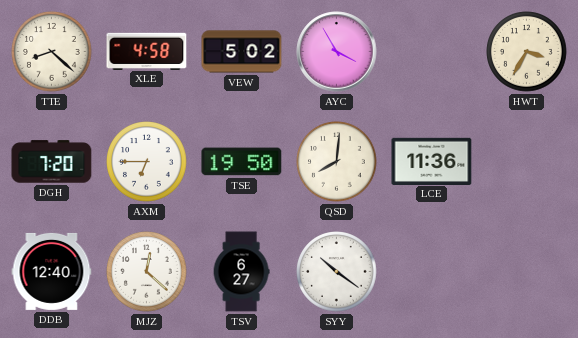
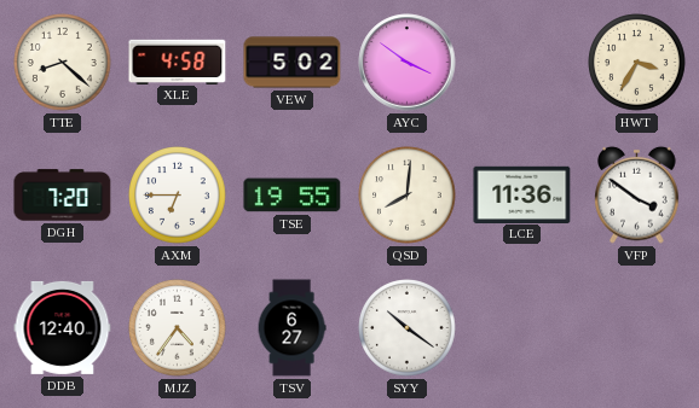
AYC: 3:55 -> 3:51
TSE: 19:50 -> 19:55
VFP: none -> 3:51
MJZ: 12:22 -> 4:36
